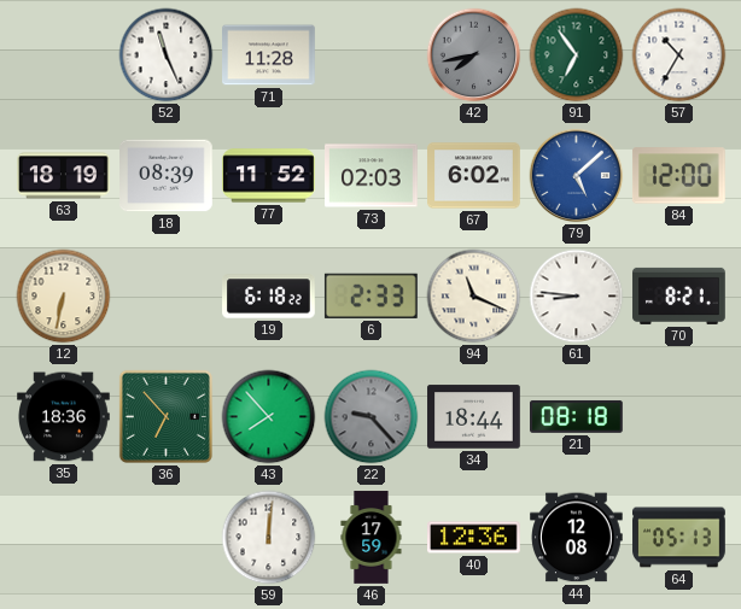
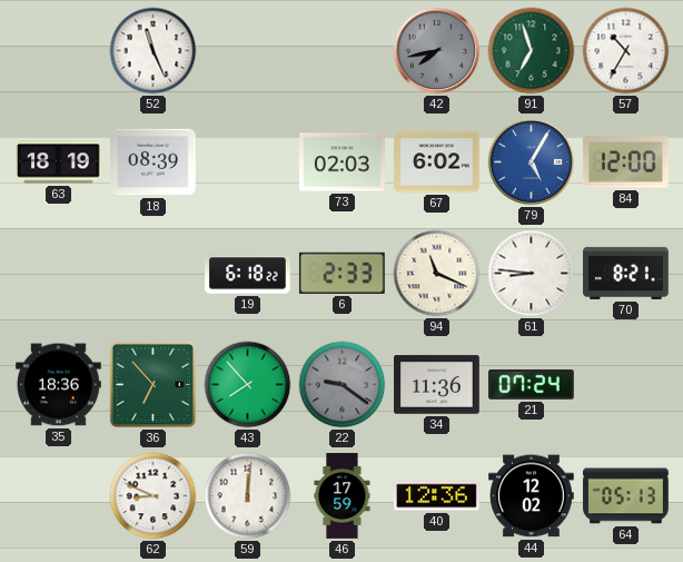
71: 11:28 -> none
91: 6:54 -> 6:57
77: 11:52 -> none
79: 5:08 -> 5:05
12: 6:32 -> none
22: 9:23 -> 9:21
34: 18:44 -> 11:36
21: 08:18 -> 07:24
62: none -> 8:49
44: 12:08 -> 12:02
